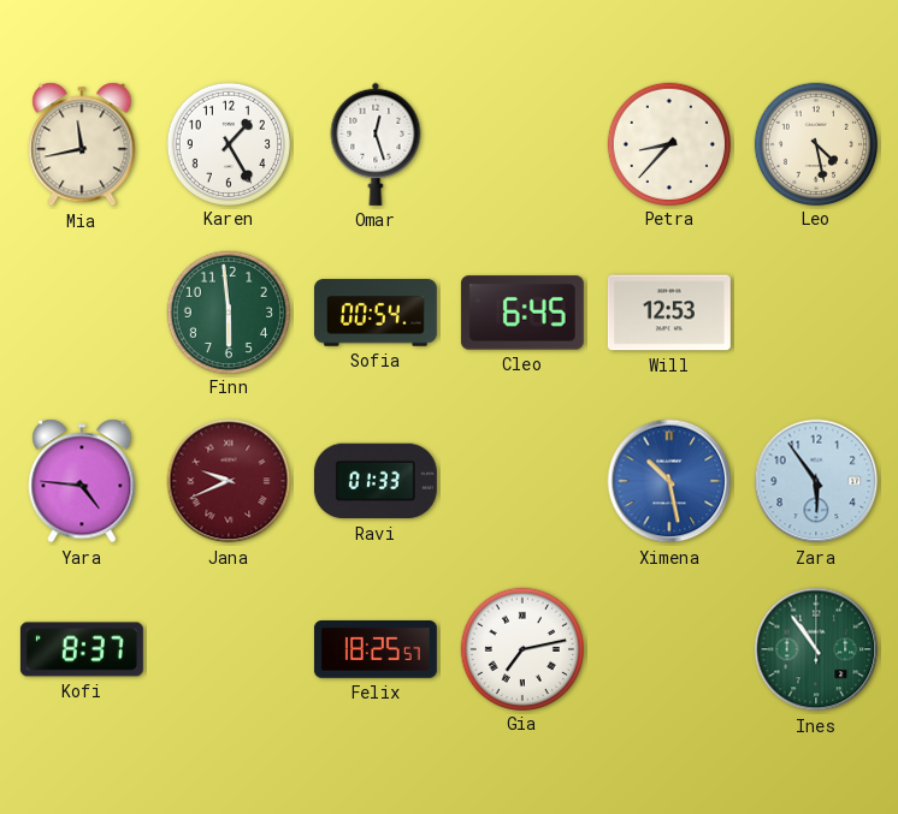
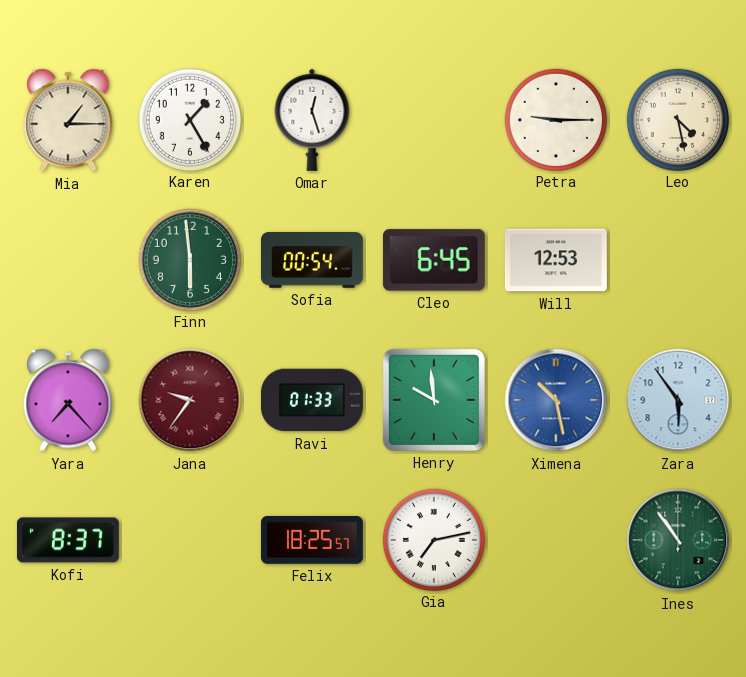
Mia: 11:43 -> 1:15
Petra: 8:37 -> 9:15
Yara: 4:46 -> 7:23
Jana: 9:41 -> 9:36
Henry: none -> 9:59
